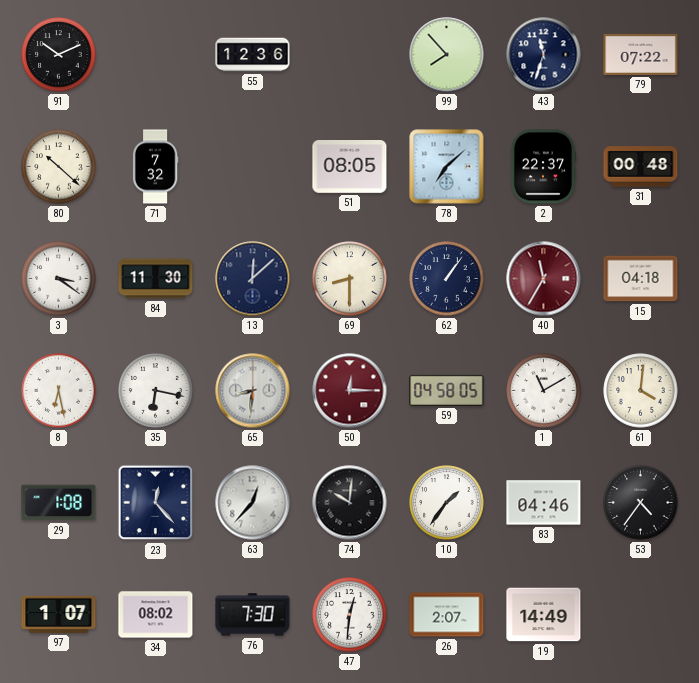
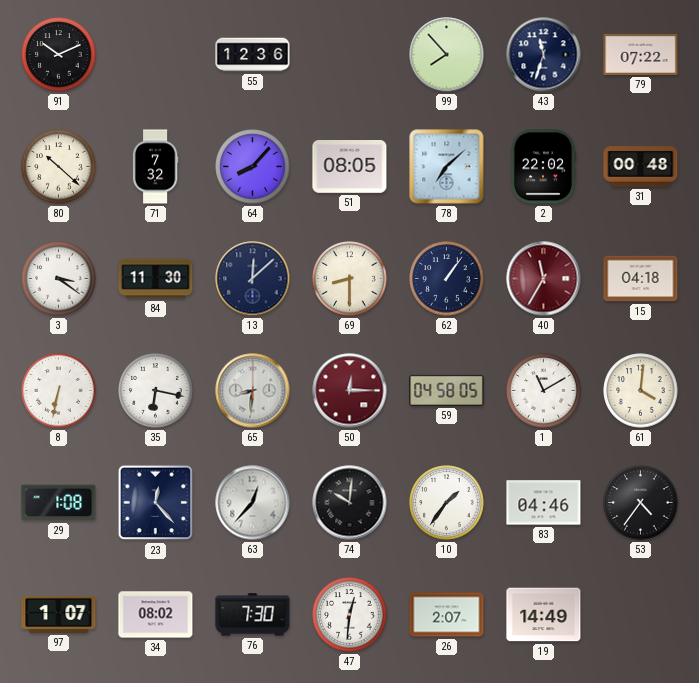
64: none -> 8:07
2: 22:37 -> 22:02
8: 6:28 -> 6:32
